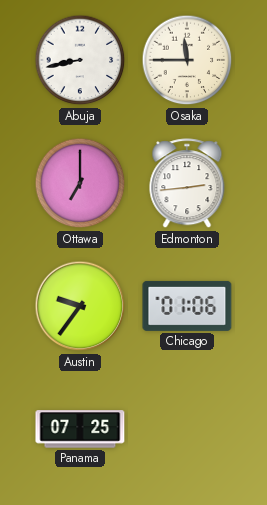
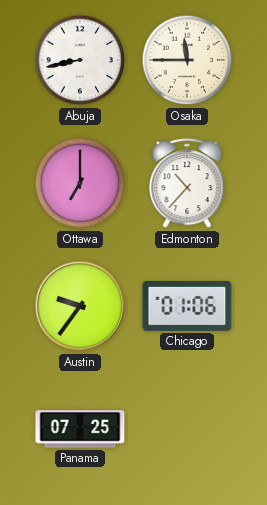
Edmonton: 2:44 -> 10:37
